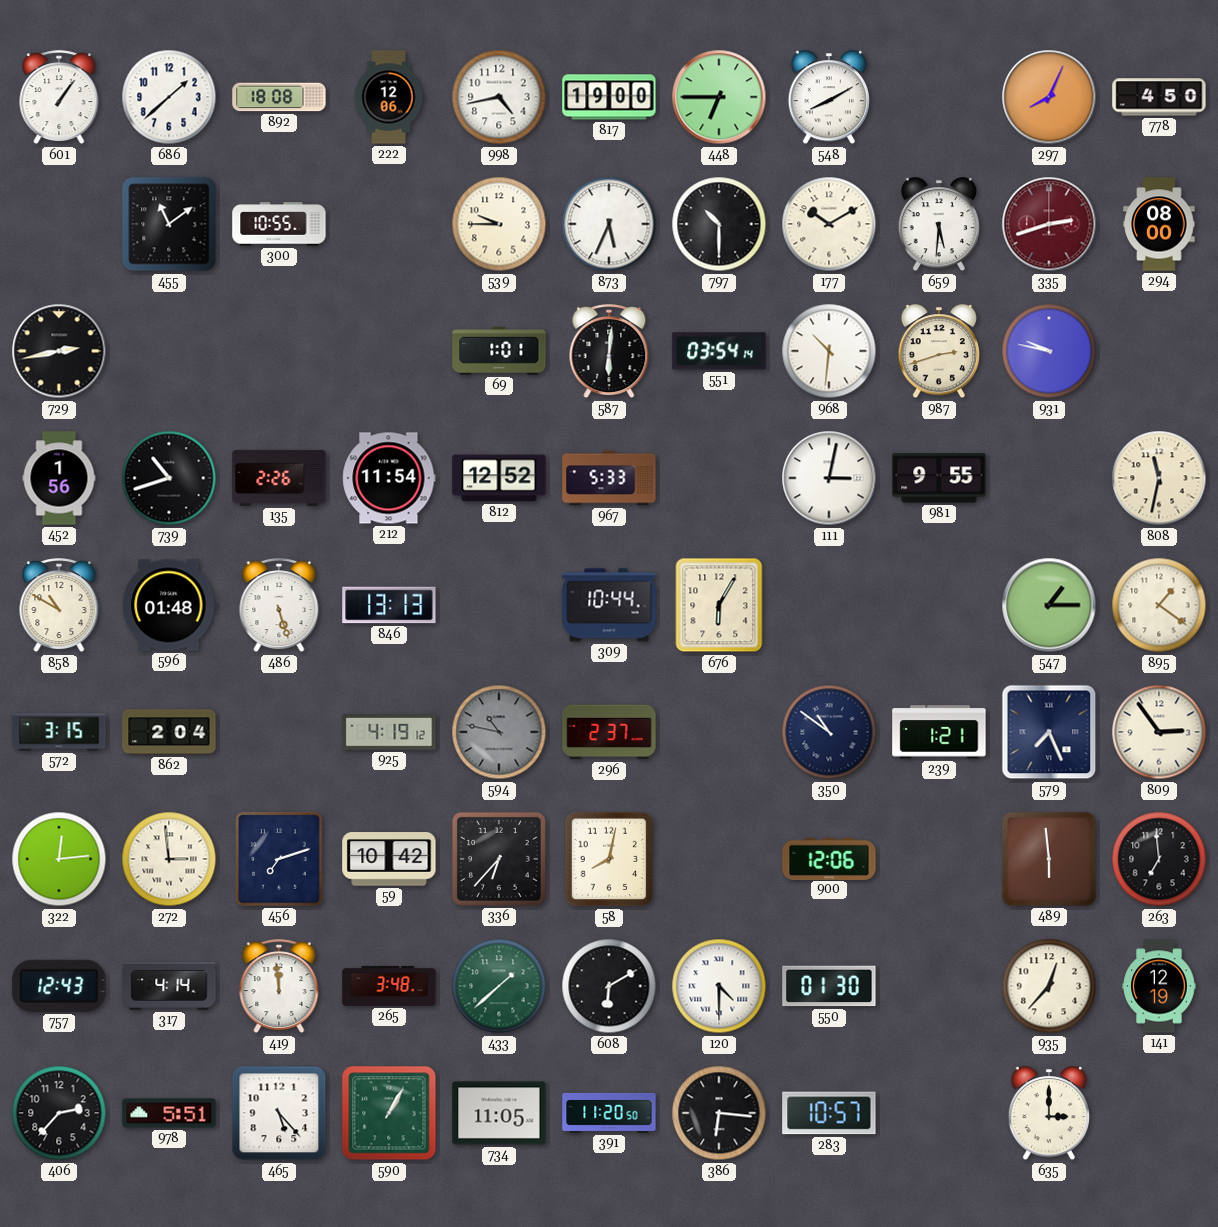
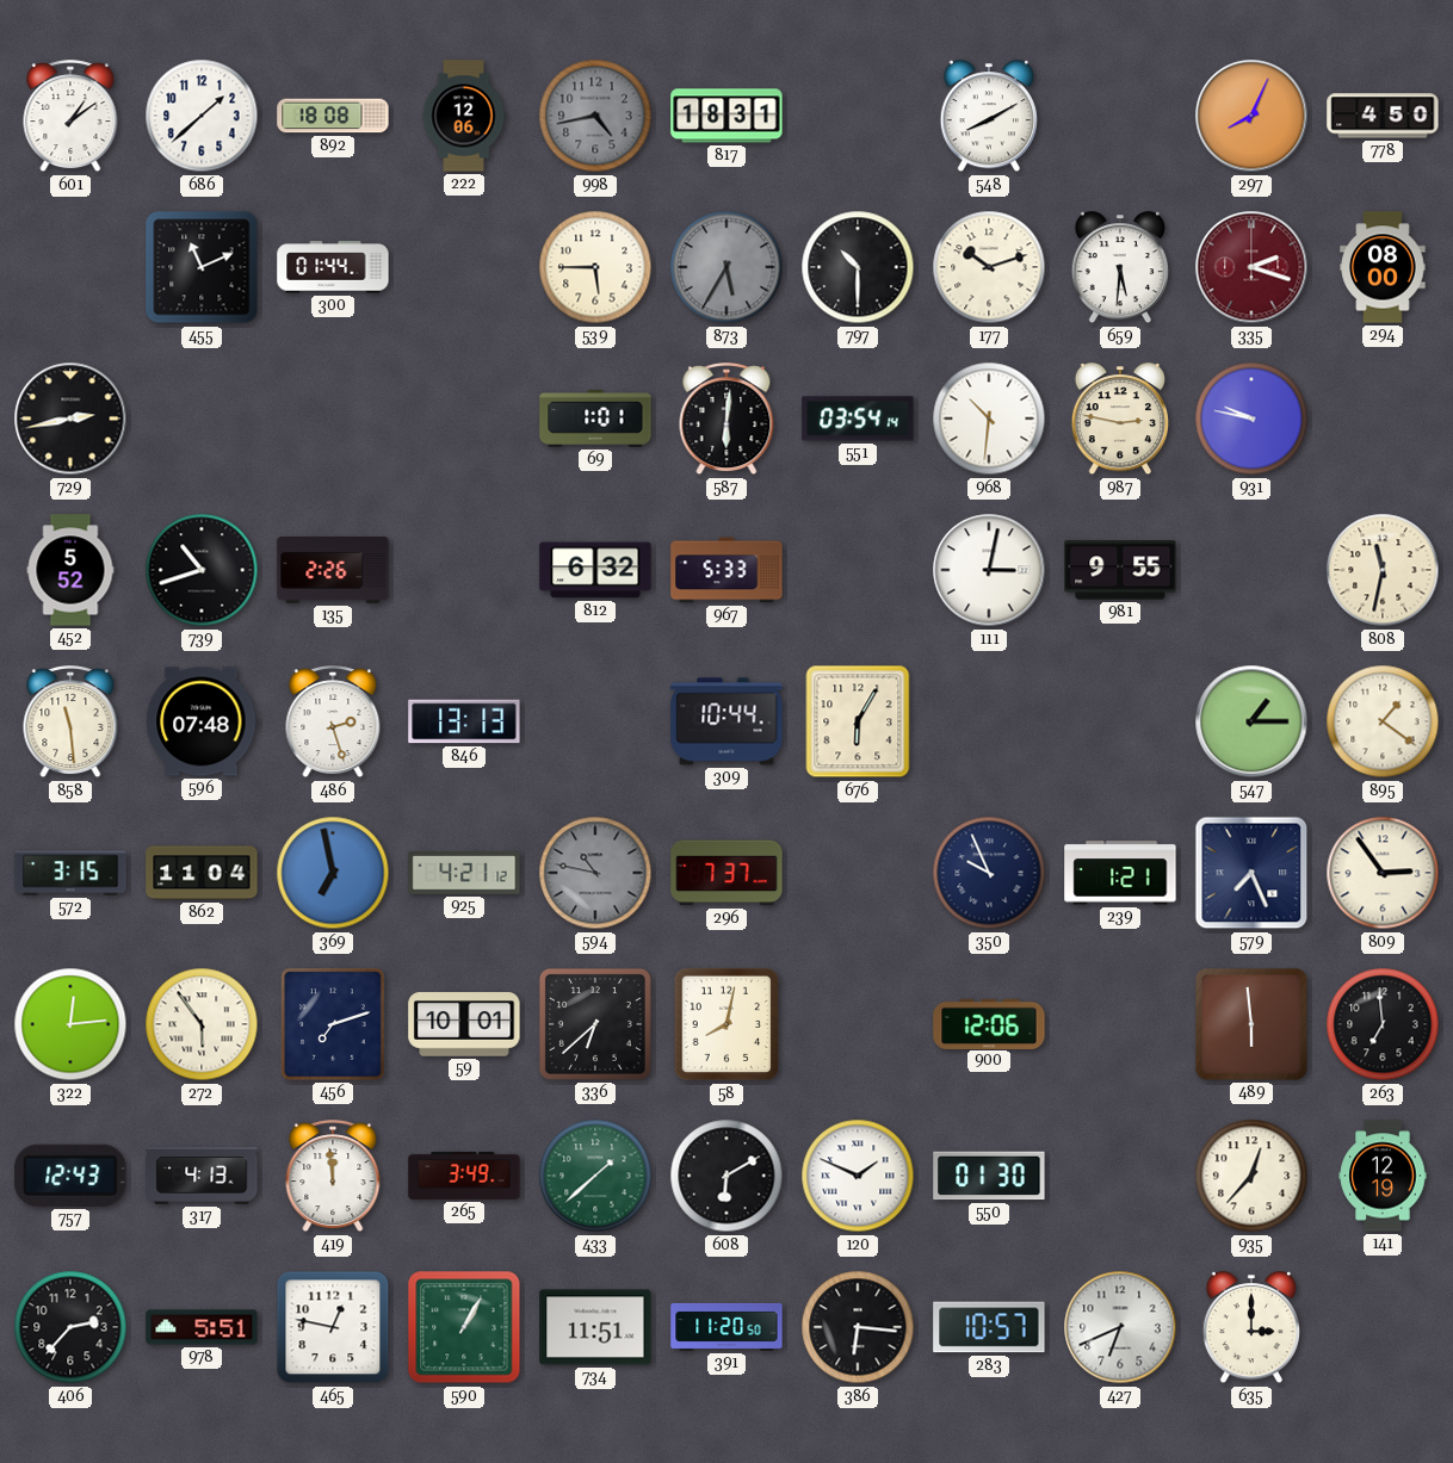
601: 1:06 -> 1:09
998 dial: white -> grey
817: 19:00 -> 18:31
448: 6:45 -> none
455: 11:09 -> 11:11
300: 10:55 -> 01:44
539: 9:45 -> 5:45
873: 5:34 -> 5:35
873 dial: white -> grey
177: 10:10 -> 10:12
335: 2:42 -> 2:18
987: 2:42 -> 2:47
452: 1:56 -> 5:52
212: 11:54 -> none
812: 12:52 -> 6:32
858: 10:50 -> 11:29
596: 01:48 -> 07:48
486: 5:27 -> 2:27
862: 2:04 -> 11:04
369: none -> 6:58
925: 4:19 -> 4:21
296: 2:37 -> 7:37
350: 10:51 -> 9:56
272: 2:59 -> 5:54
59: 10:42 -> 10:01
336: 6:37 -> 6:38
317: 4:14 -> 4:13
265: 3:48 -> 3:49
120: 4:30 -> 1:49
465: 5:23 -> 12:47
734: 11:05 -> 11:51
427: none -> 6:41
